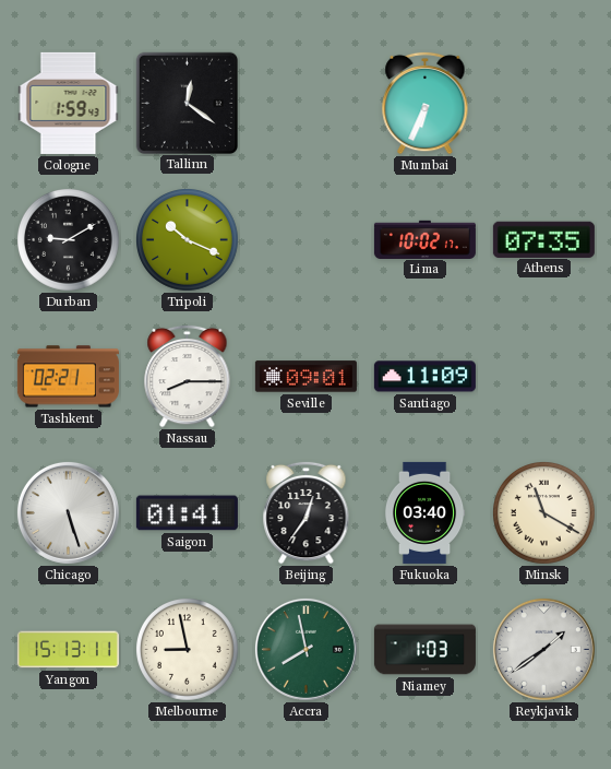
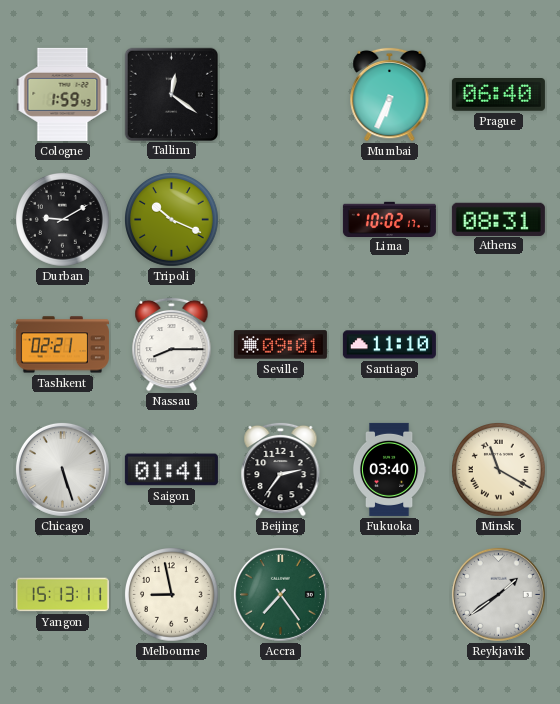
Prague: none -> 06:40
Athens: 07:35 -> 08:31
Santiago: 11:09 -> 11:10
Beijing: 12:36 -> 2:36
Accra: 7:58 -> 7:24
Niamey: 1:03 -> none
